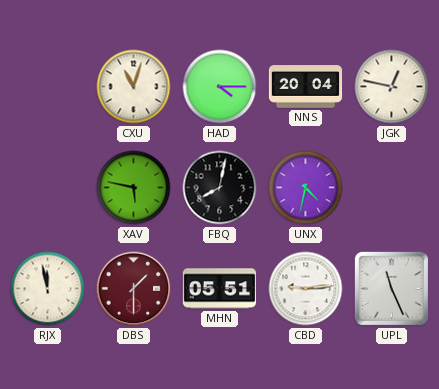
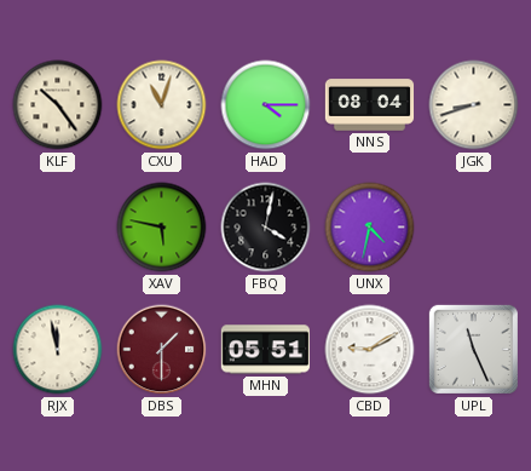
KLF: none -> 10:24
NNS: 20:04 -> 08:04
JGK: 12:47 -> 8:42
FBQ: 8:02 -> 4:02
CBD: 9:14 -> 9:10
